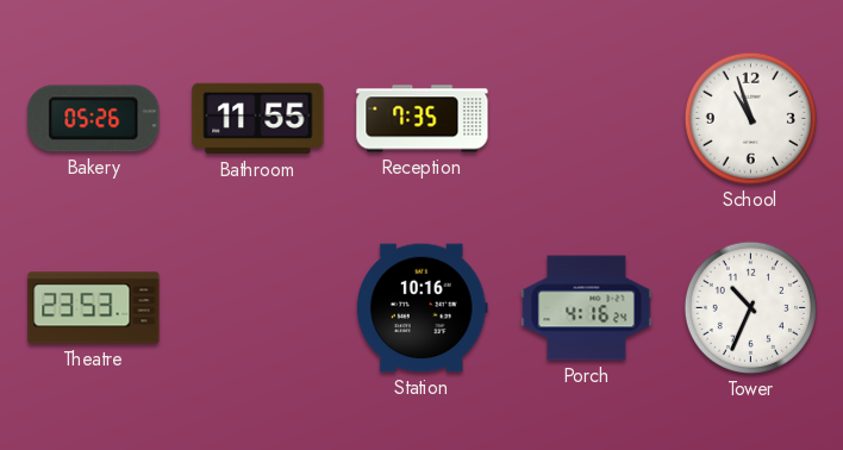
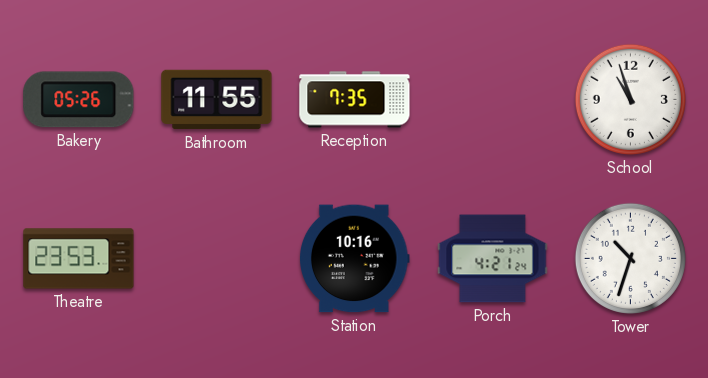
Porch: 4:16 -> 4:21
Tower: 10:34 -> 10:33
